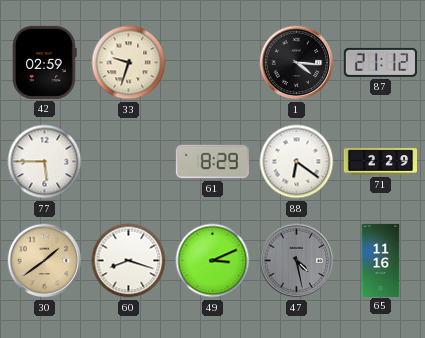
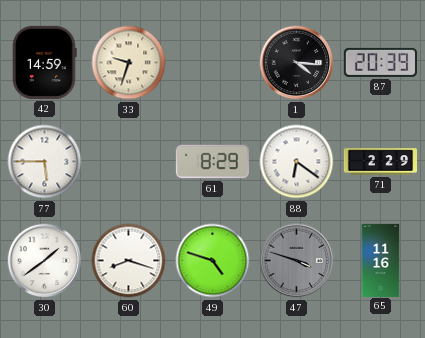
42: 02:59 -> 14:59
87: 21:12 -> 20:39
30 dial: champagne -> white
49: 3:11 -> 4:48
47: 4:28 -> 3:48
